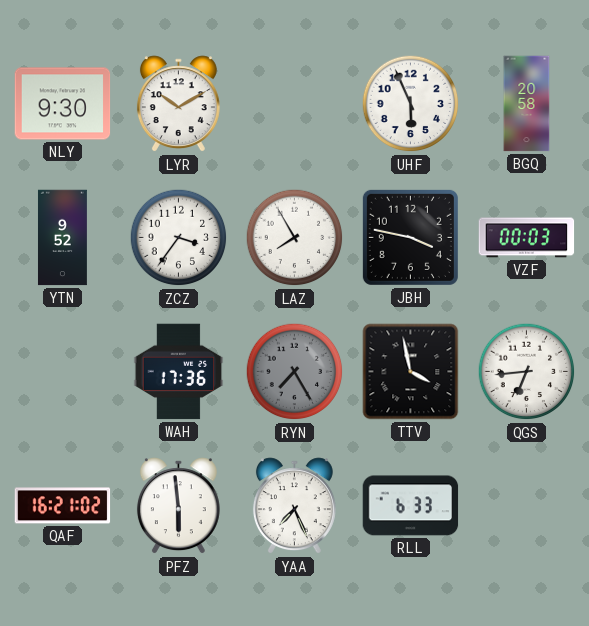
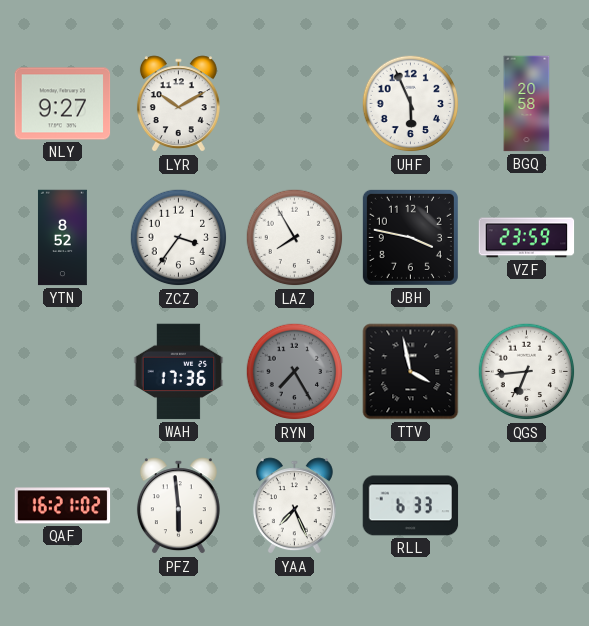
NLY: 9:30 -> 9:27
YTN: 9:52 -> 8:52
VZF: 00:03 -> 23:59
